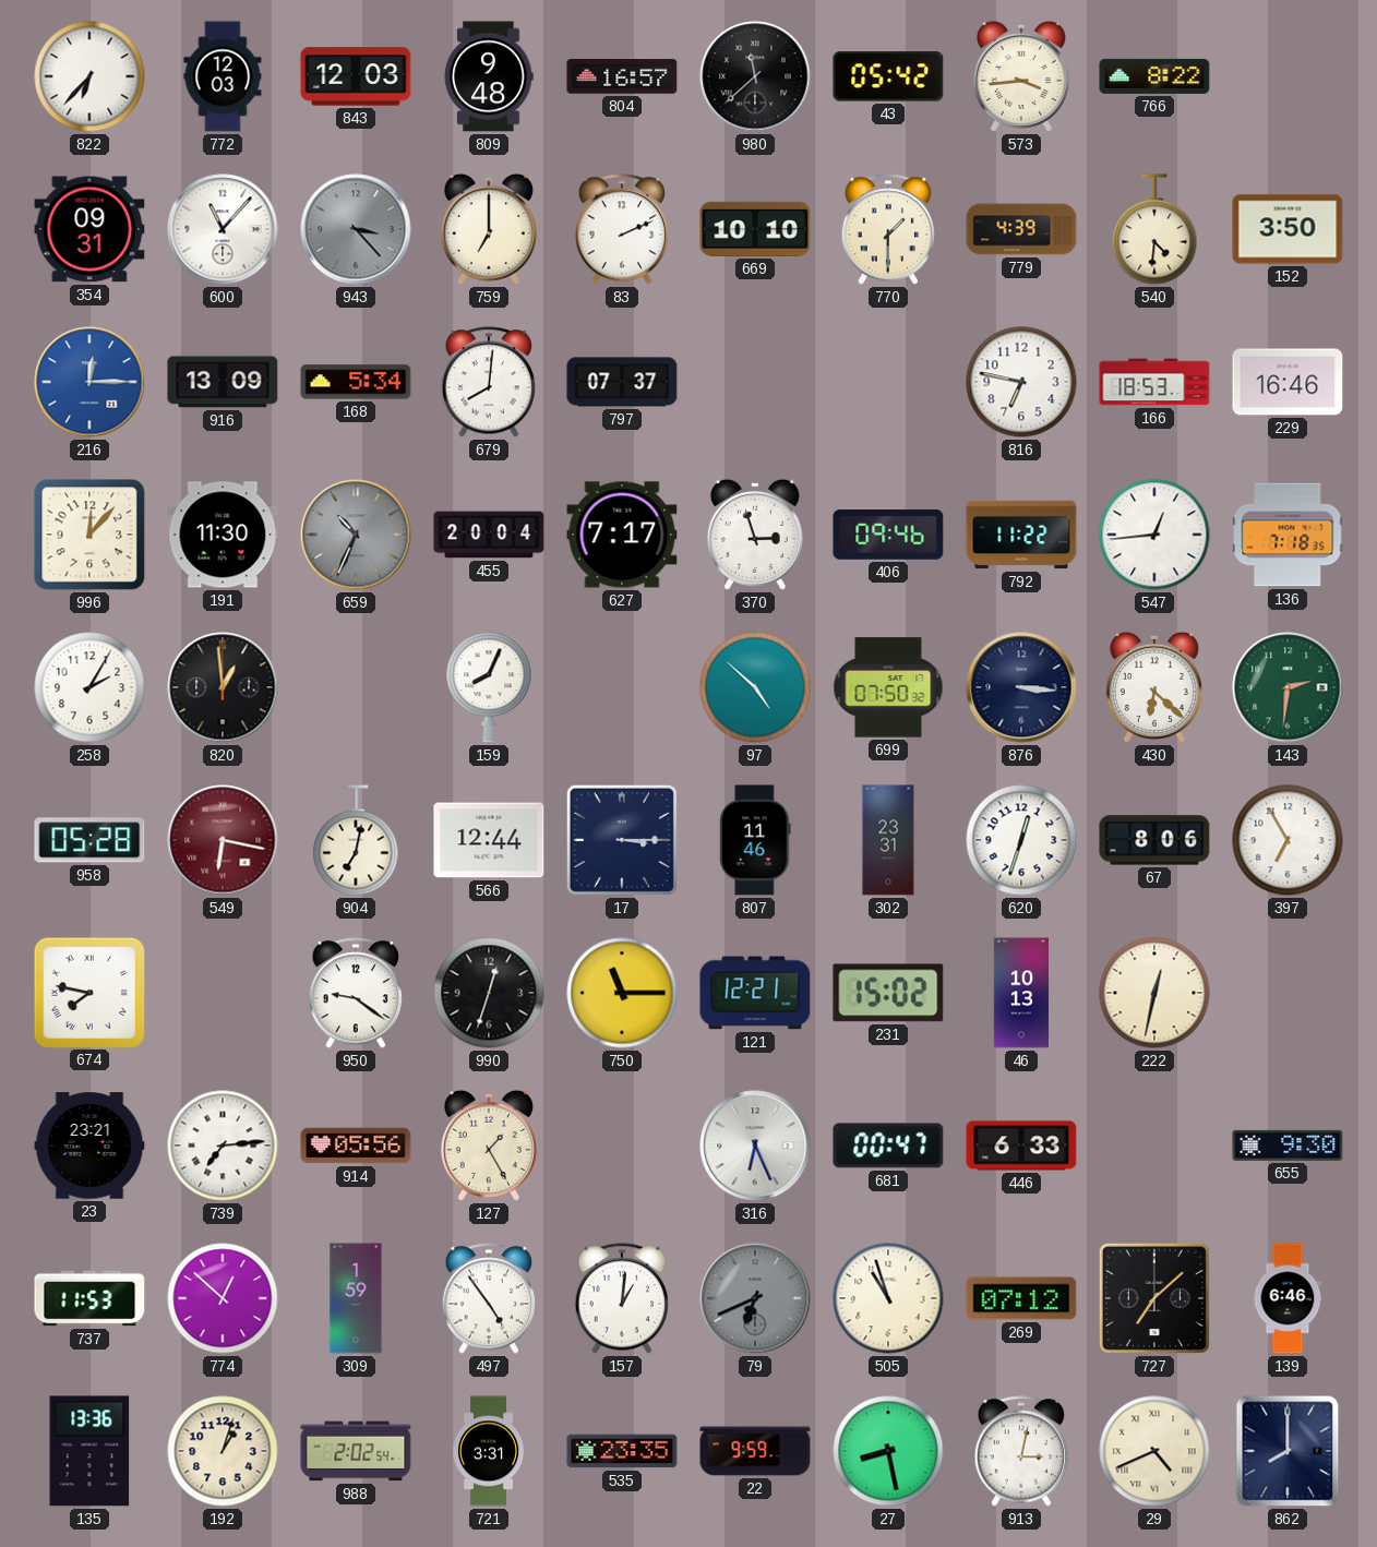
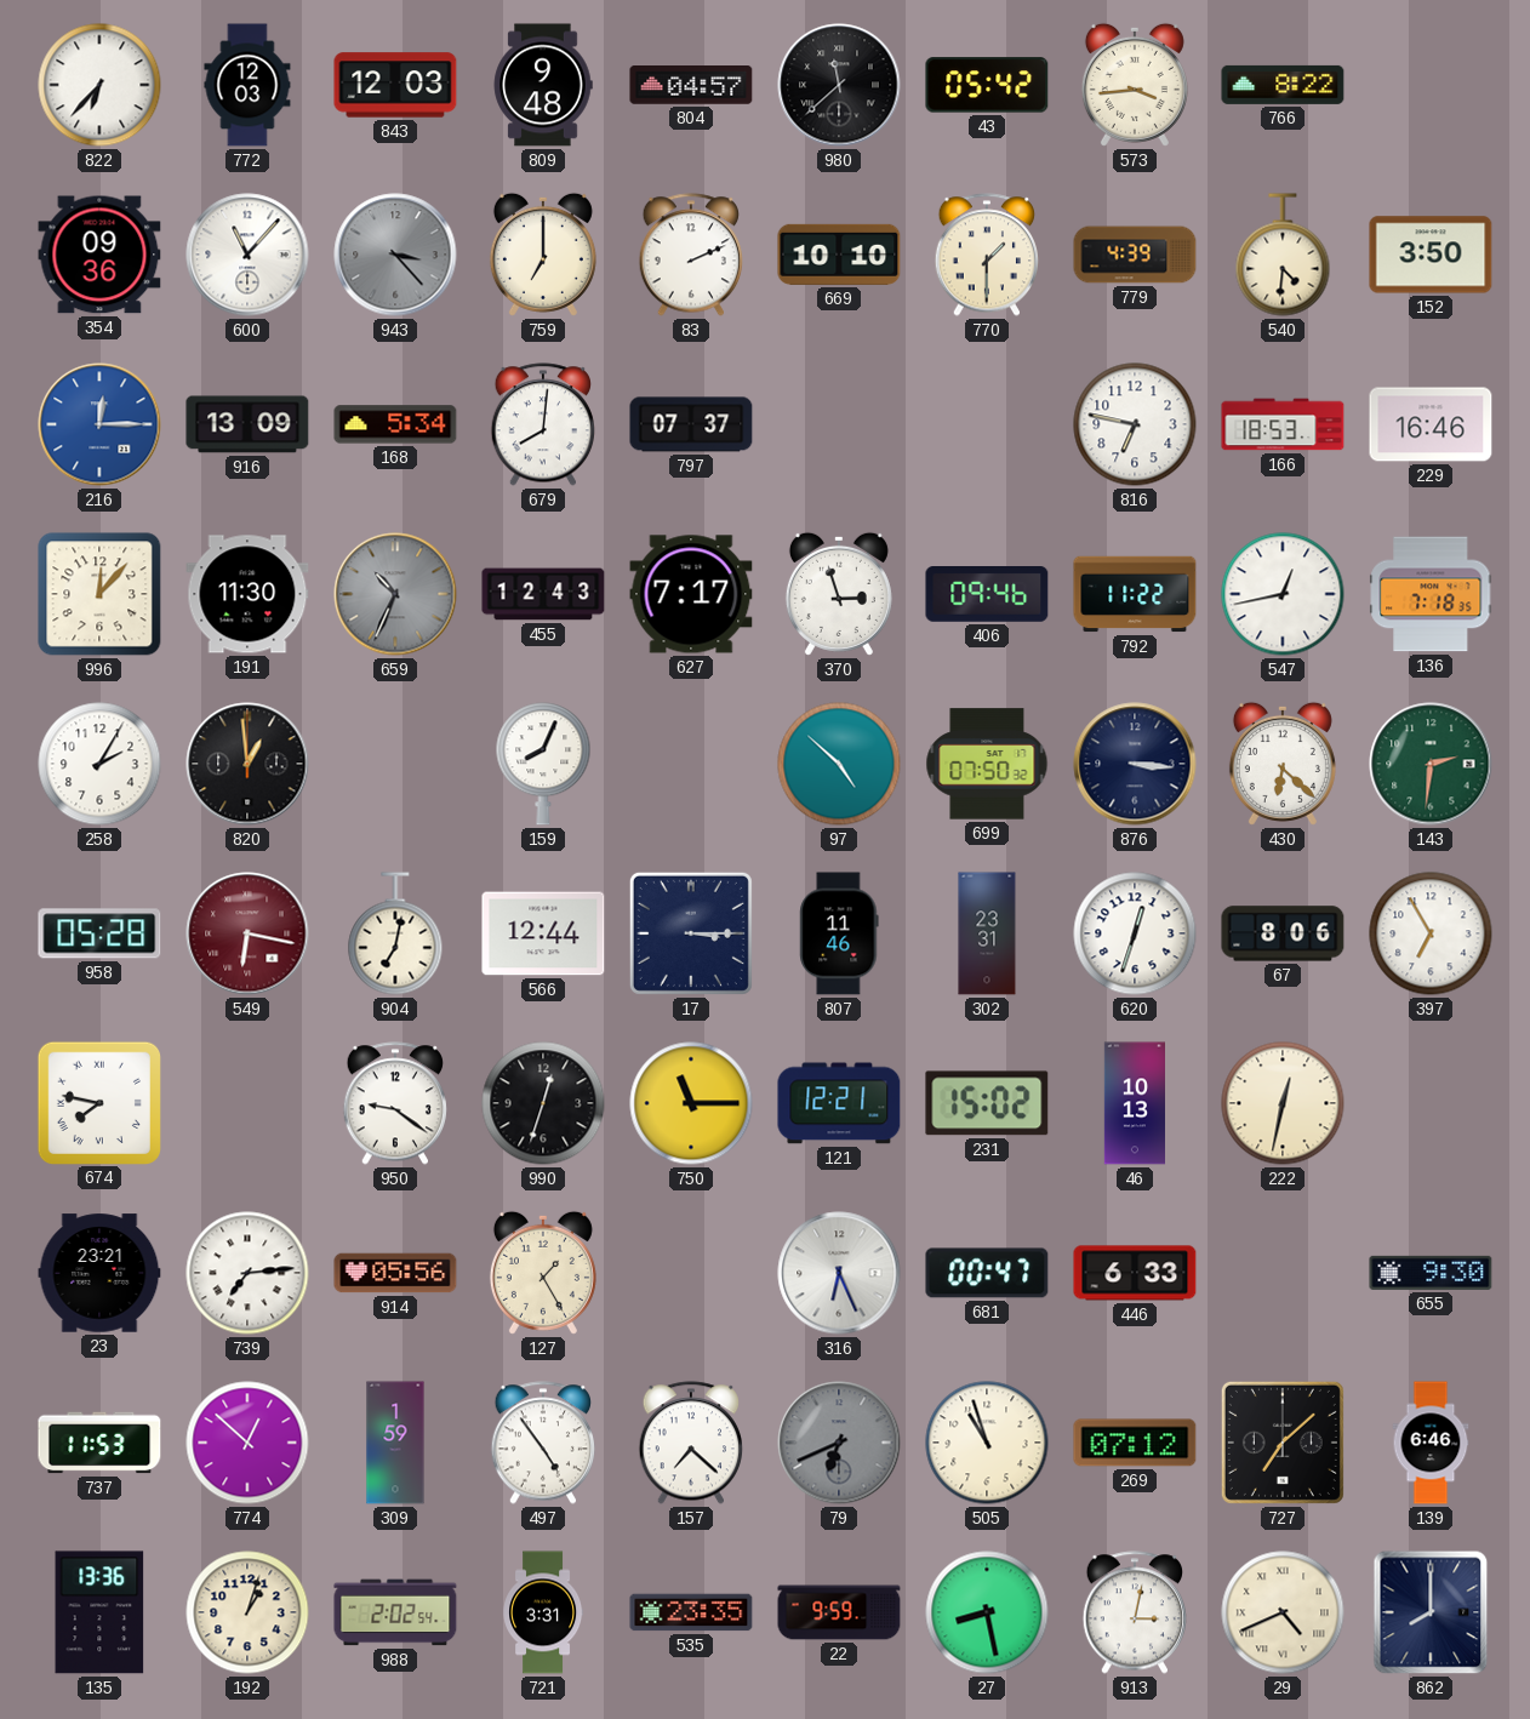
804: 16:57 -> 04:57
354: 09:31 -> 09:36
455: 20:04 -> 12:43
547: 12:44 -> 12:43
157: 1:01 -> 7:22
